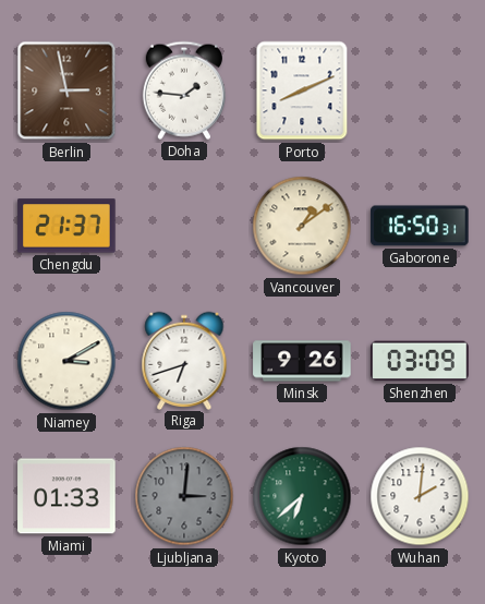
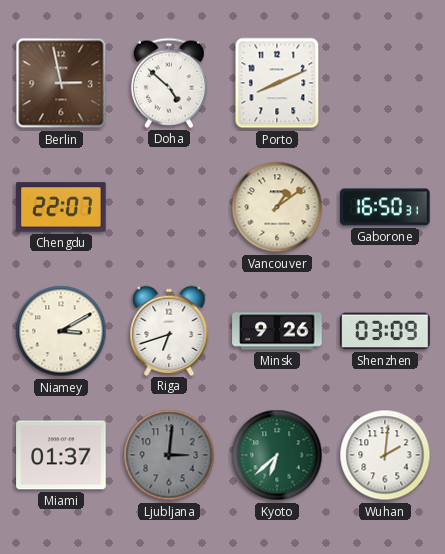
Doha: 1:46 -> 4:52
Chengdu: 21:37 -> 22:07
Miami: 01:33 -> 01:37
